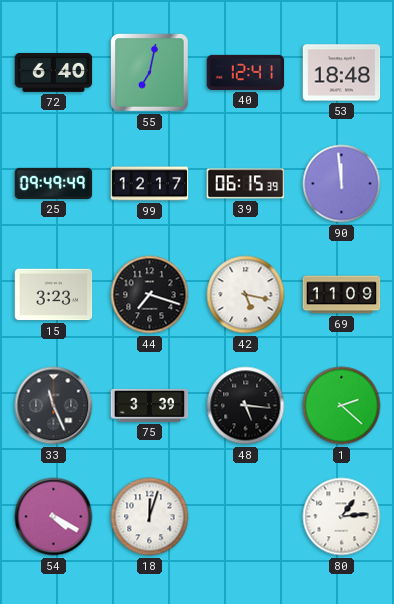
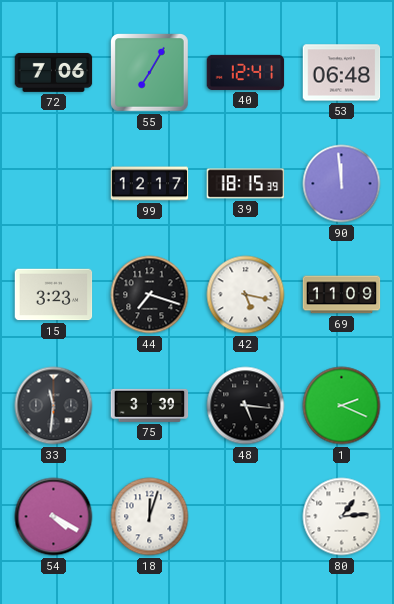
72: 6:40 -> 7:06
55: 7:02 -> 7:05
53: 18:48 -> 06:48
25: 09:49 -> none
39: 06:15 -> 18:15
33: 11:26 -> 11:31
1: 2:22 -> 2:19
